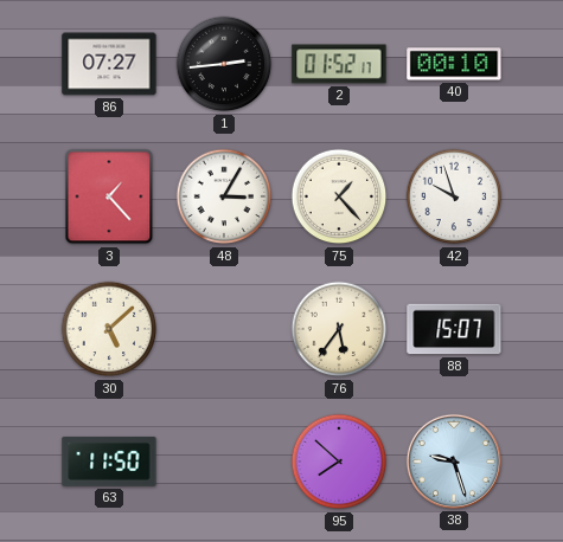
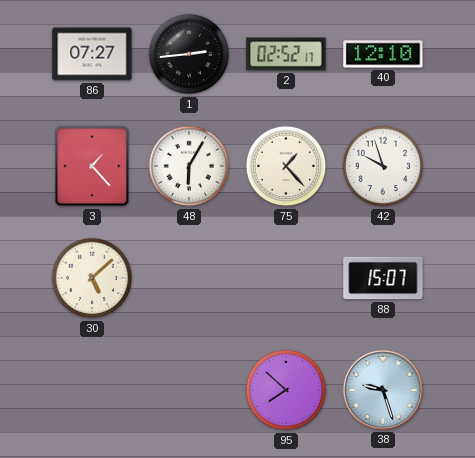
2: 01:52 -> 02:52
40: 00:10 -> 12:10
48: 3:05 -> 6:05
76: 5:36 -> none
63: 11:50 -> none
